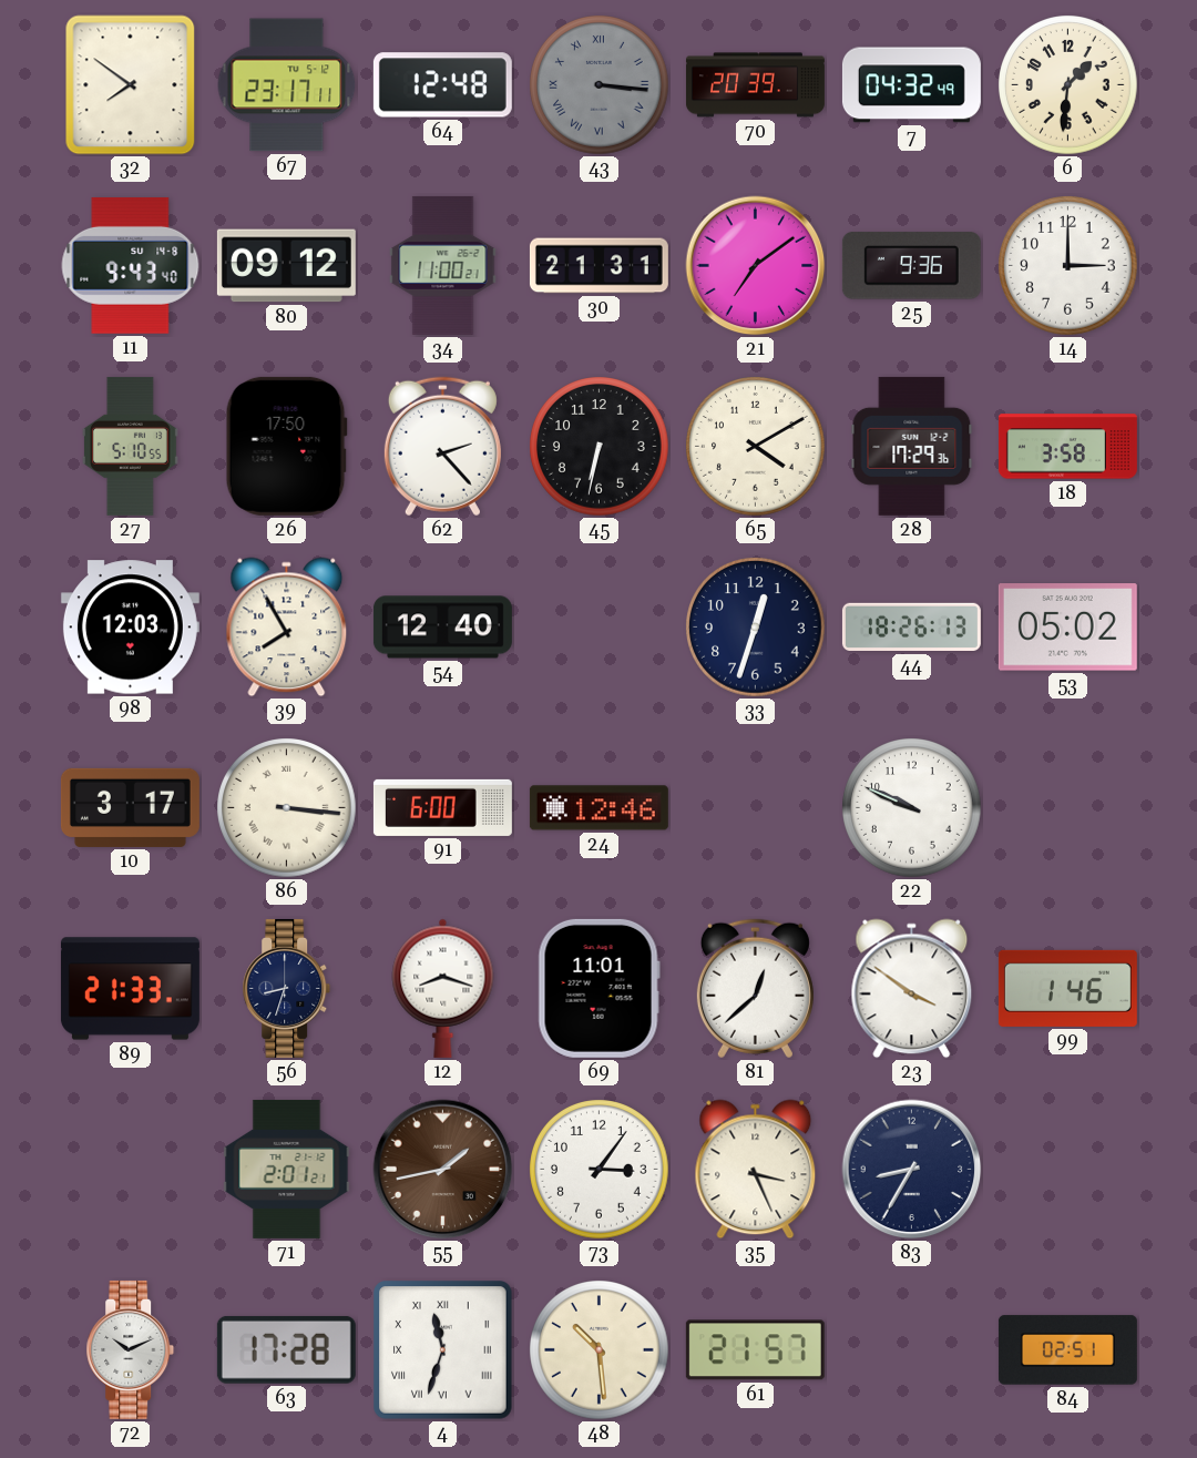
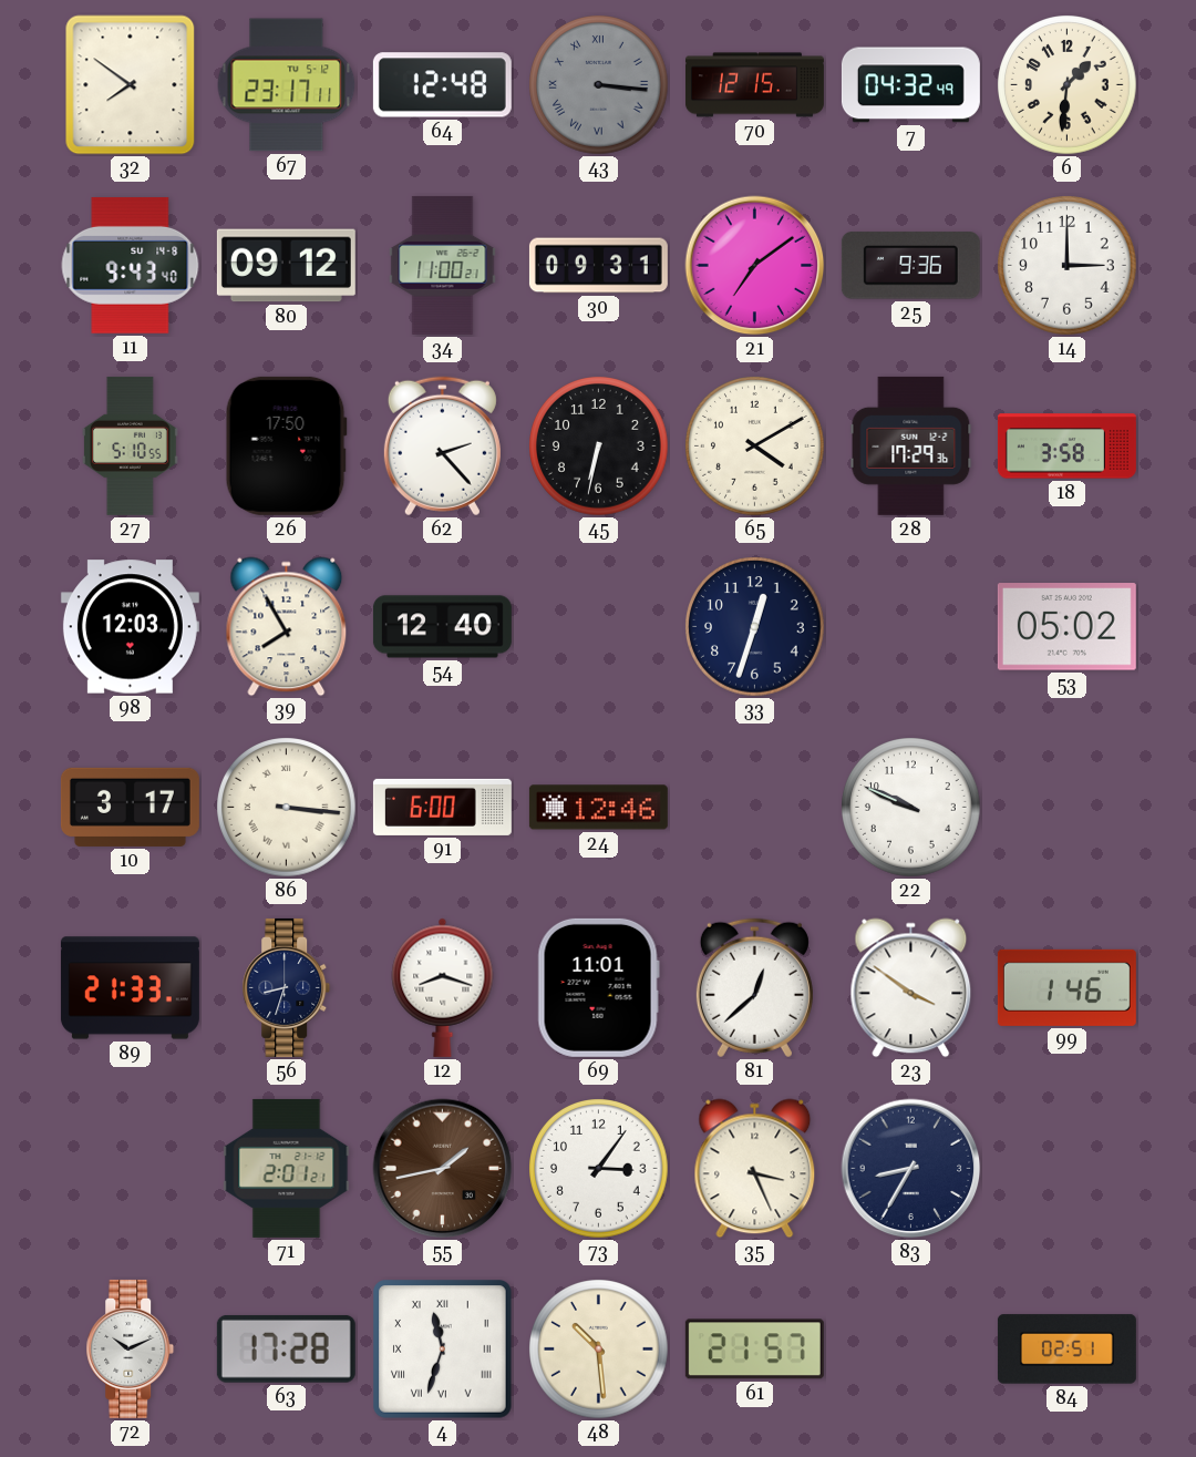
70: 20:39 -> 12:15
30: 21:31 -> 09:31
44: 18:26 -> none
